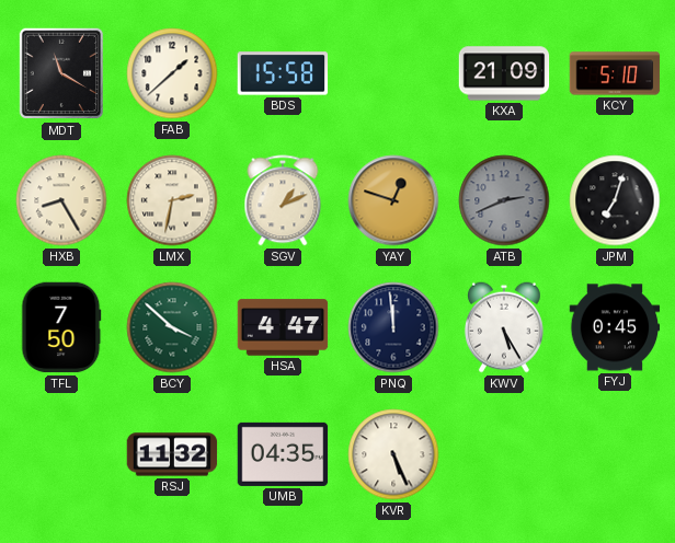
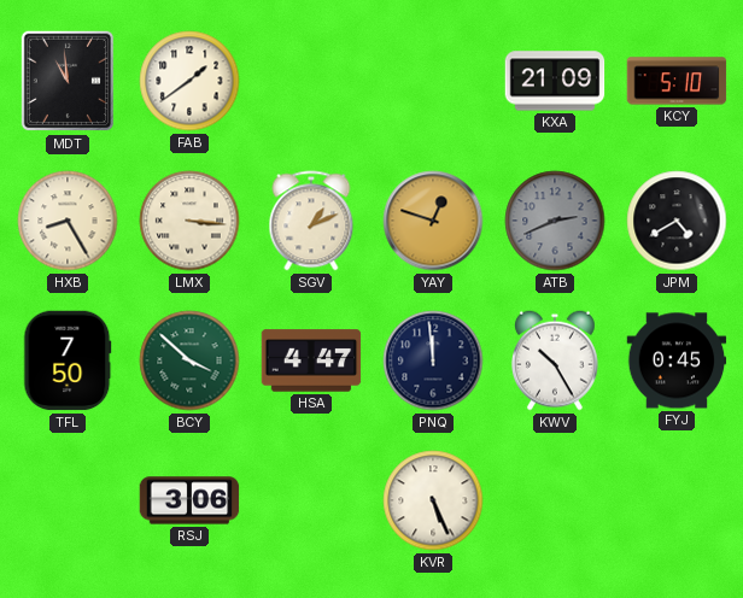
MDT: 11:20 -> 10:59
FAB: 1:38 -> 1:39
BDS: 15:58 -> none
LMX: 2:32 -> 3:16
JPM: 7:03 -> 4:40
KWV: 5:25 -> 10:25
RSJ: 11:32 -> 3:06
UMB: 04:35 -> none
